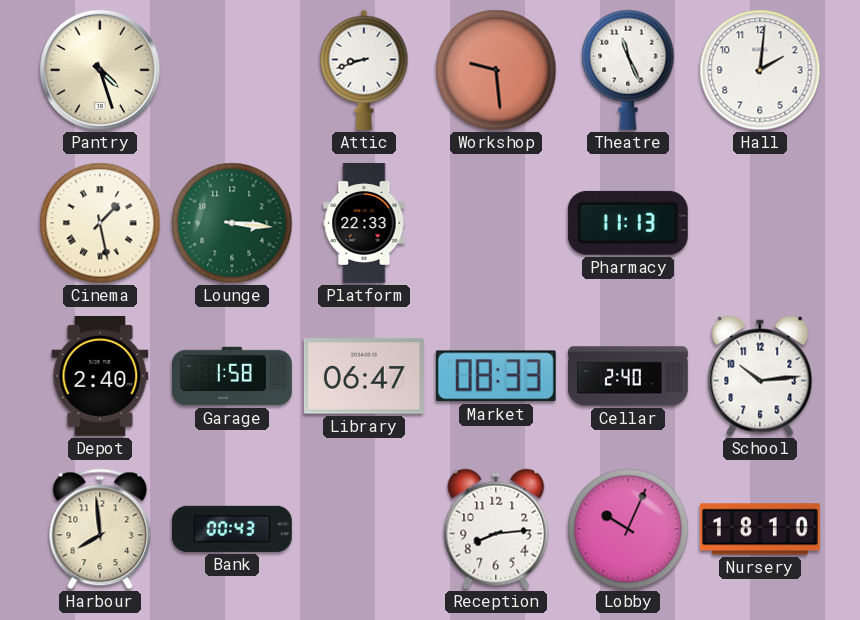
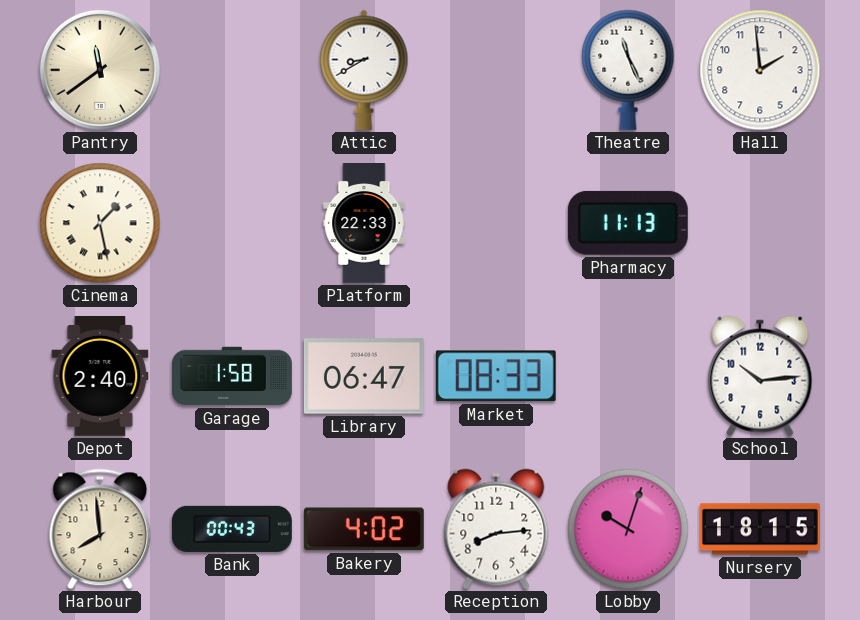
Pantry: 4:27 -> 11:39
Attic: 8:42 -> 8:40
Workshop: 9:29 -> none
Hall: 2:01 -> 1:59
Lounge: 3:16 -> none
Cellar: 2:40 -> none
Bakery: none -> 4:02
Lobby: 10:04 -> 10:03
Nursery: 18:10 -> 18:15
